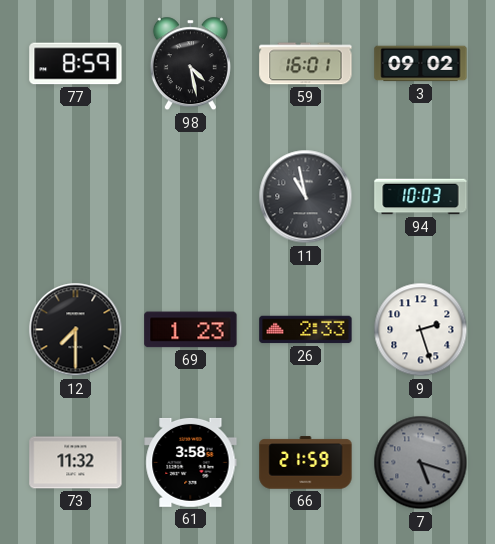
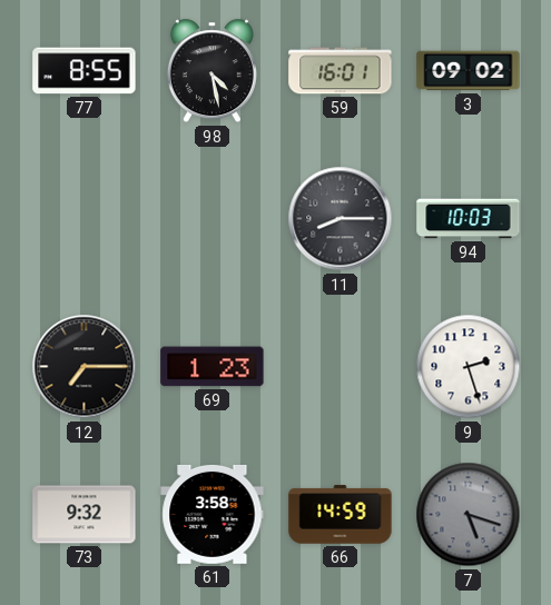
77: 8:59 -> 8:55
11: 10:58 -> 8:15
12: 7:30 -> 7:15
26: 2:33 -> none
73: 11:32 -> 9:32
66: 21:59 -> 14:59
